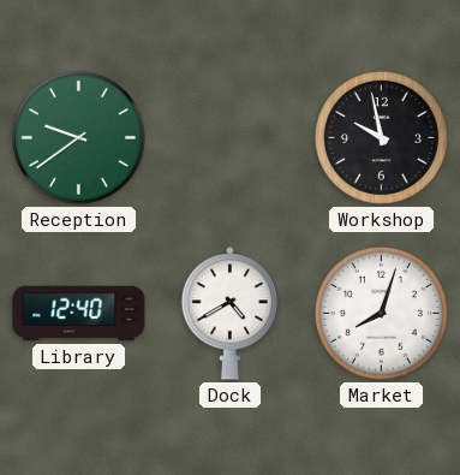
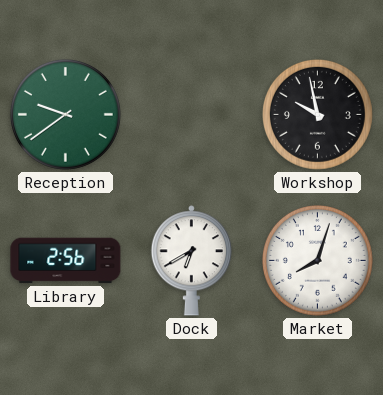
Library: 12:40 -> 2:56
Dock: 4:40 -> 6:40
